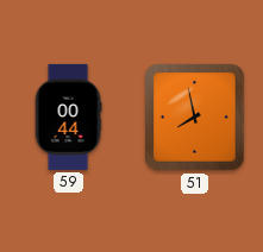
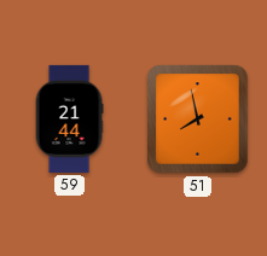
59: 00:44 -> 21:44
